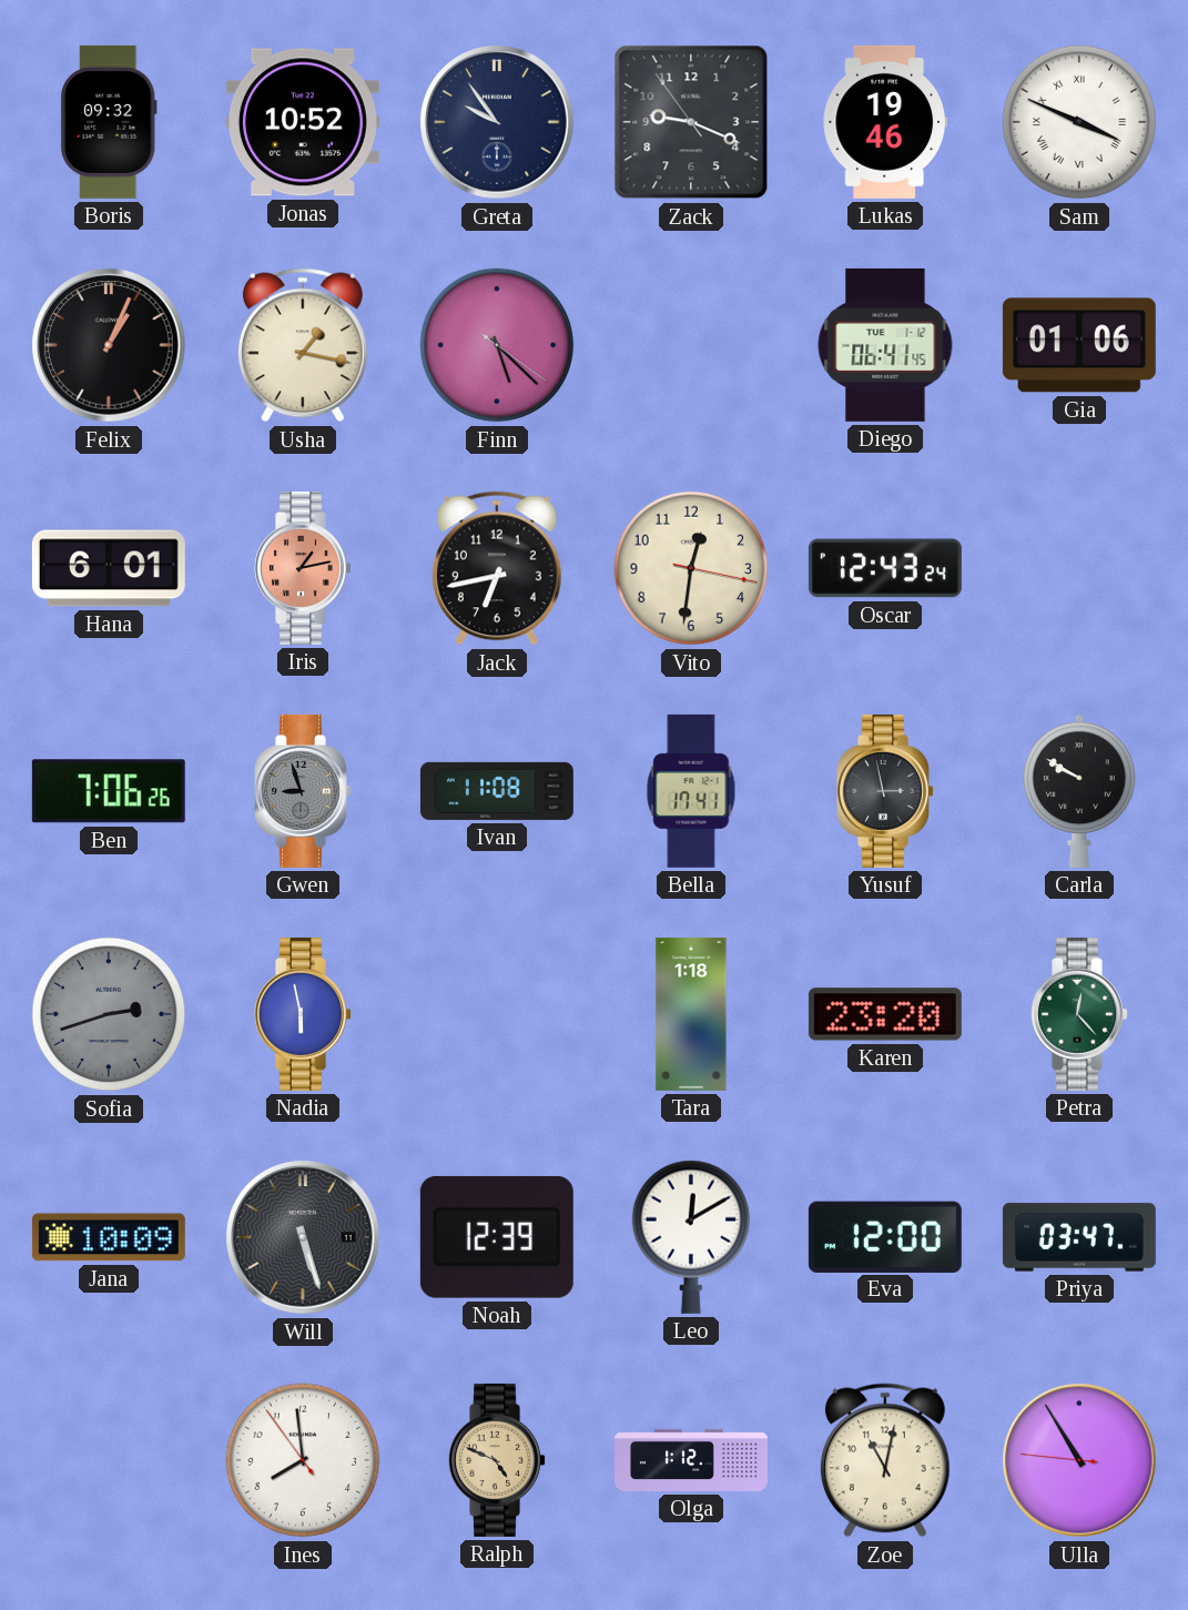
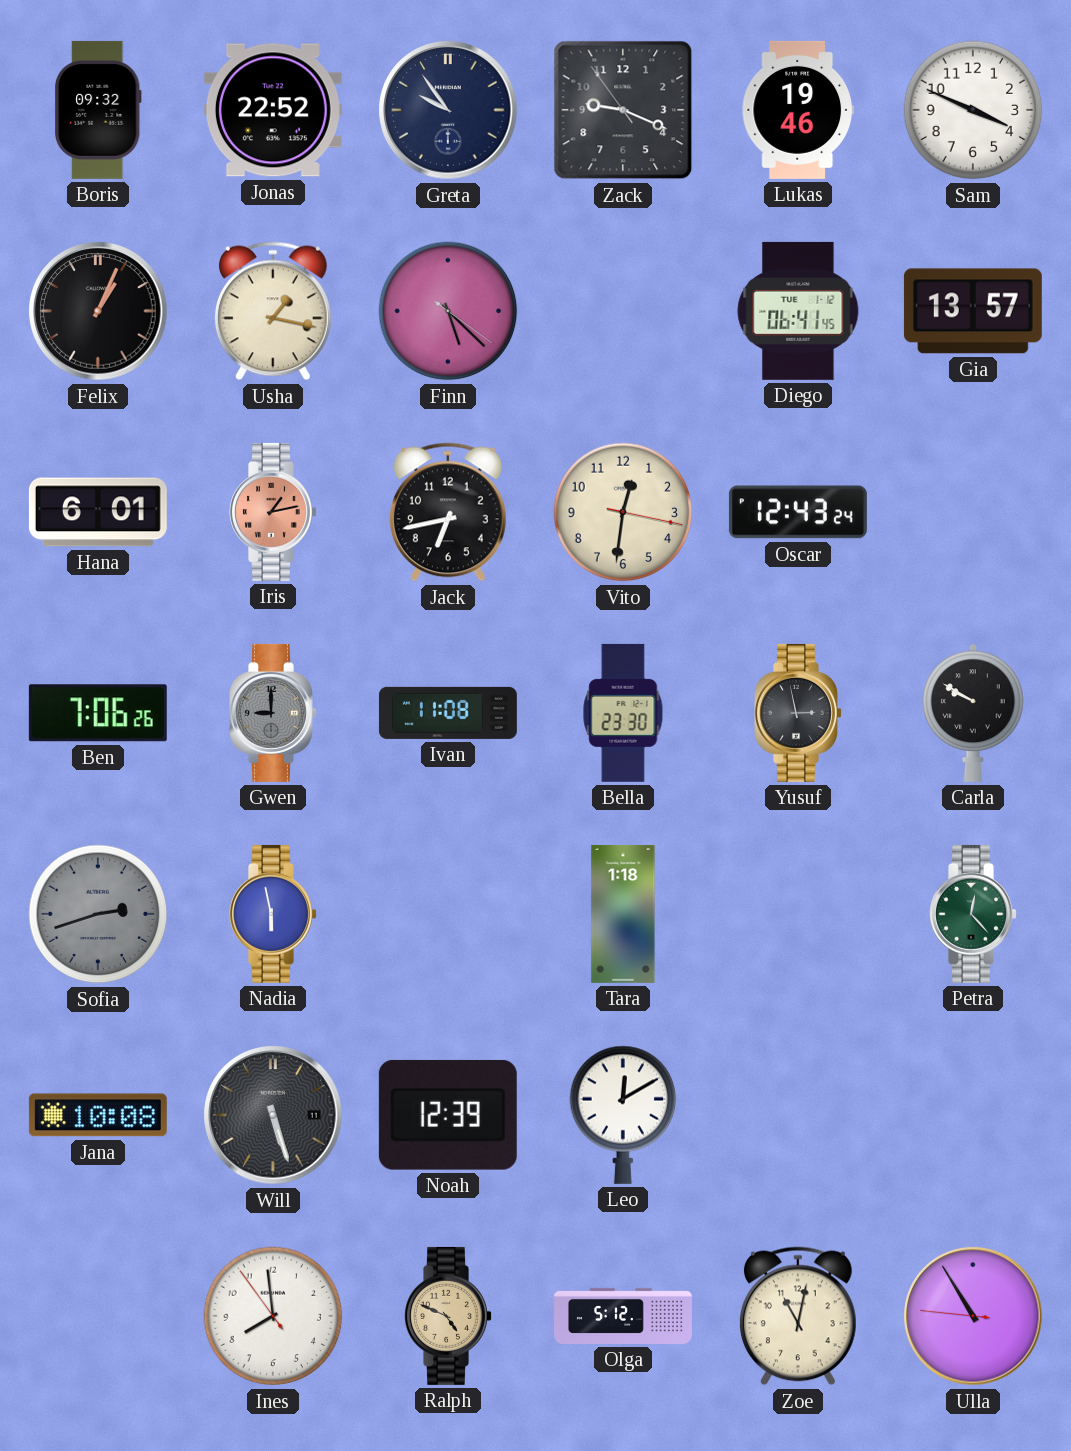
Jonas: 10:52 -> 22:52
Sam numerals: Roman -> Arabic
Gia: 01:06 -> 13:57
Gwen: 8:57 -> 9:00
Bella: 17:41 -> 23:30
Karen: 23:20 -> none
Jana: 10:09 -> 10:08
Eva: 12:00 -> none
Priya: 03:47 -> none
Olga: 1:12 -> 5:12
